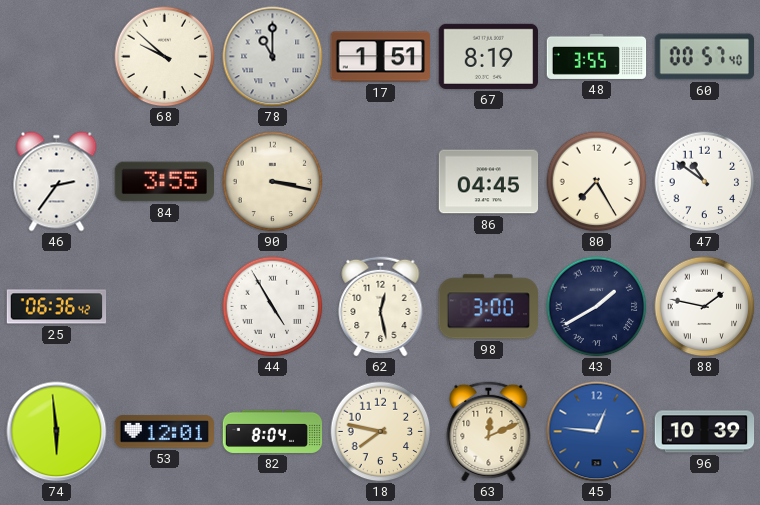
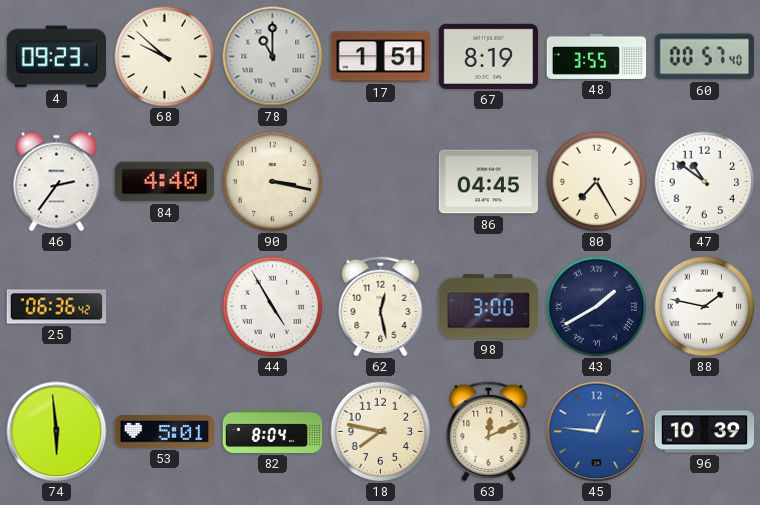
4: none -> 09:23
84: 3:55 -> 4:40
53: 12:01 -> 5:01
